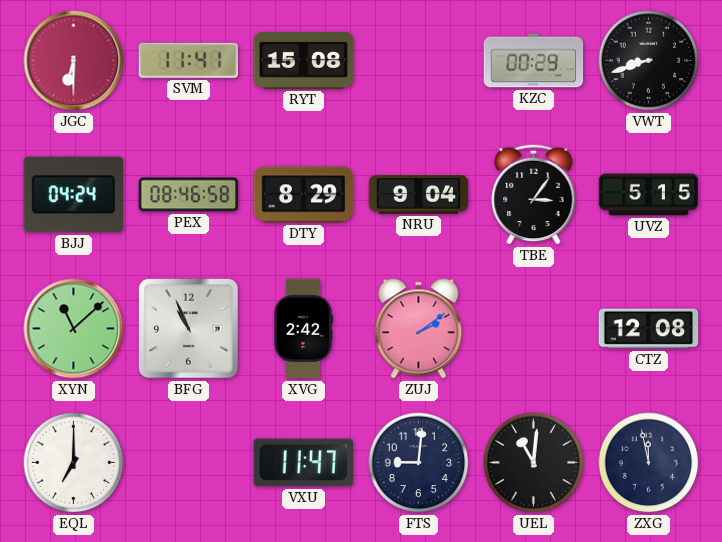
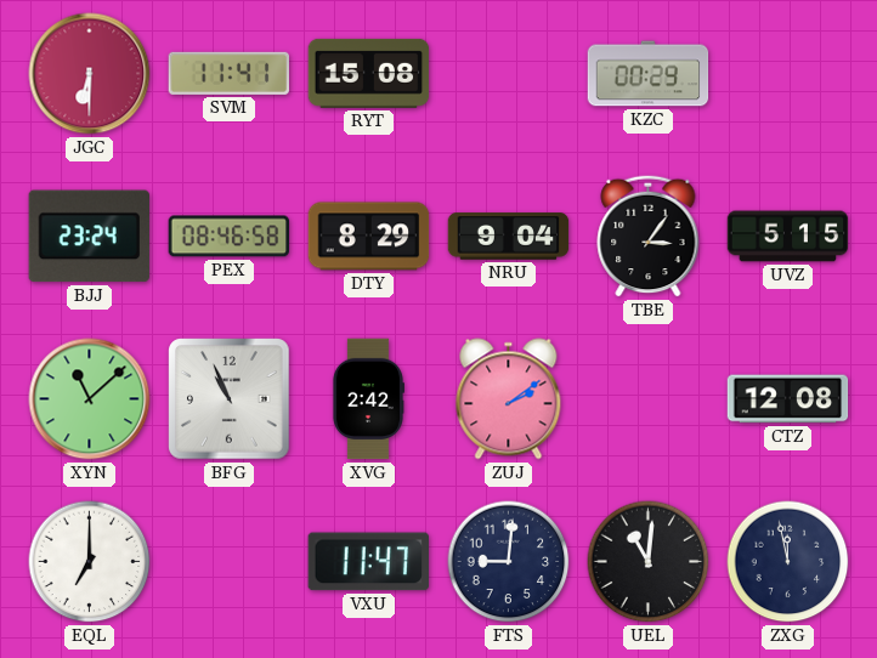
VWT: 8:42 -> none
BJJ: 04:24 -> 23:24
